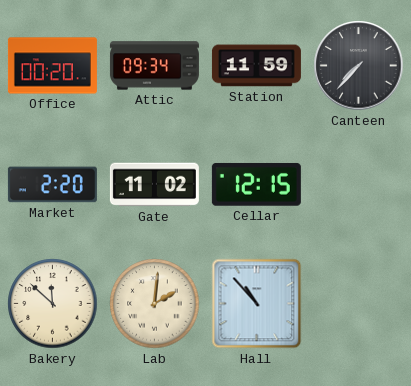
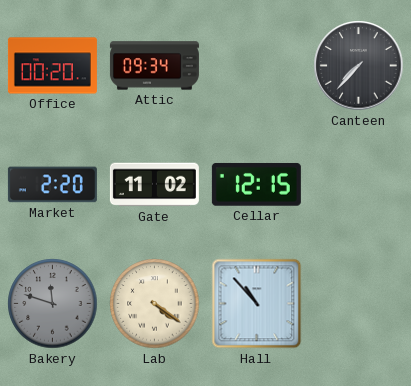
Station: 11:59 -> none
Bakery: 11:52 -> 11:48
Bakery dial: cream -> grey
Lab: 2:01 -> 4:21
